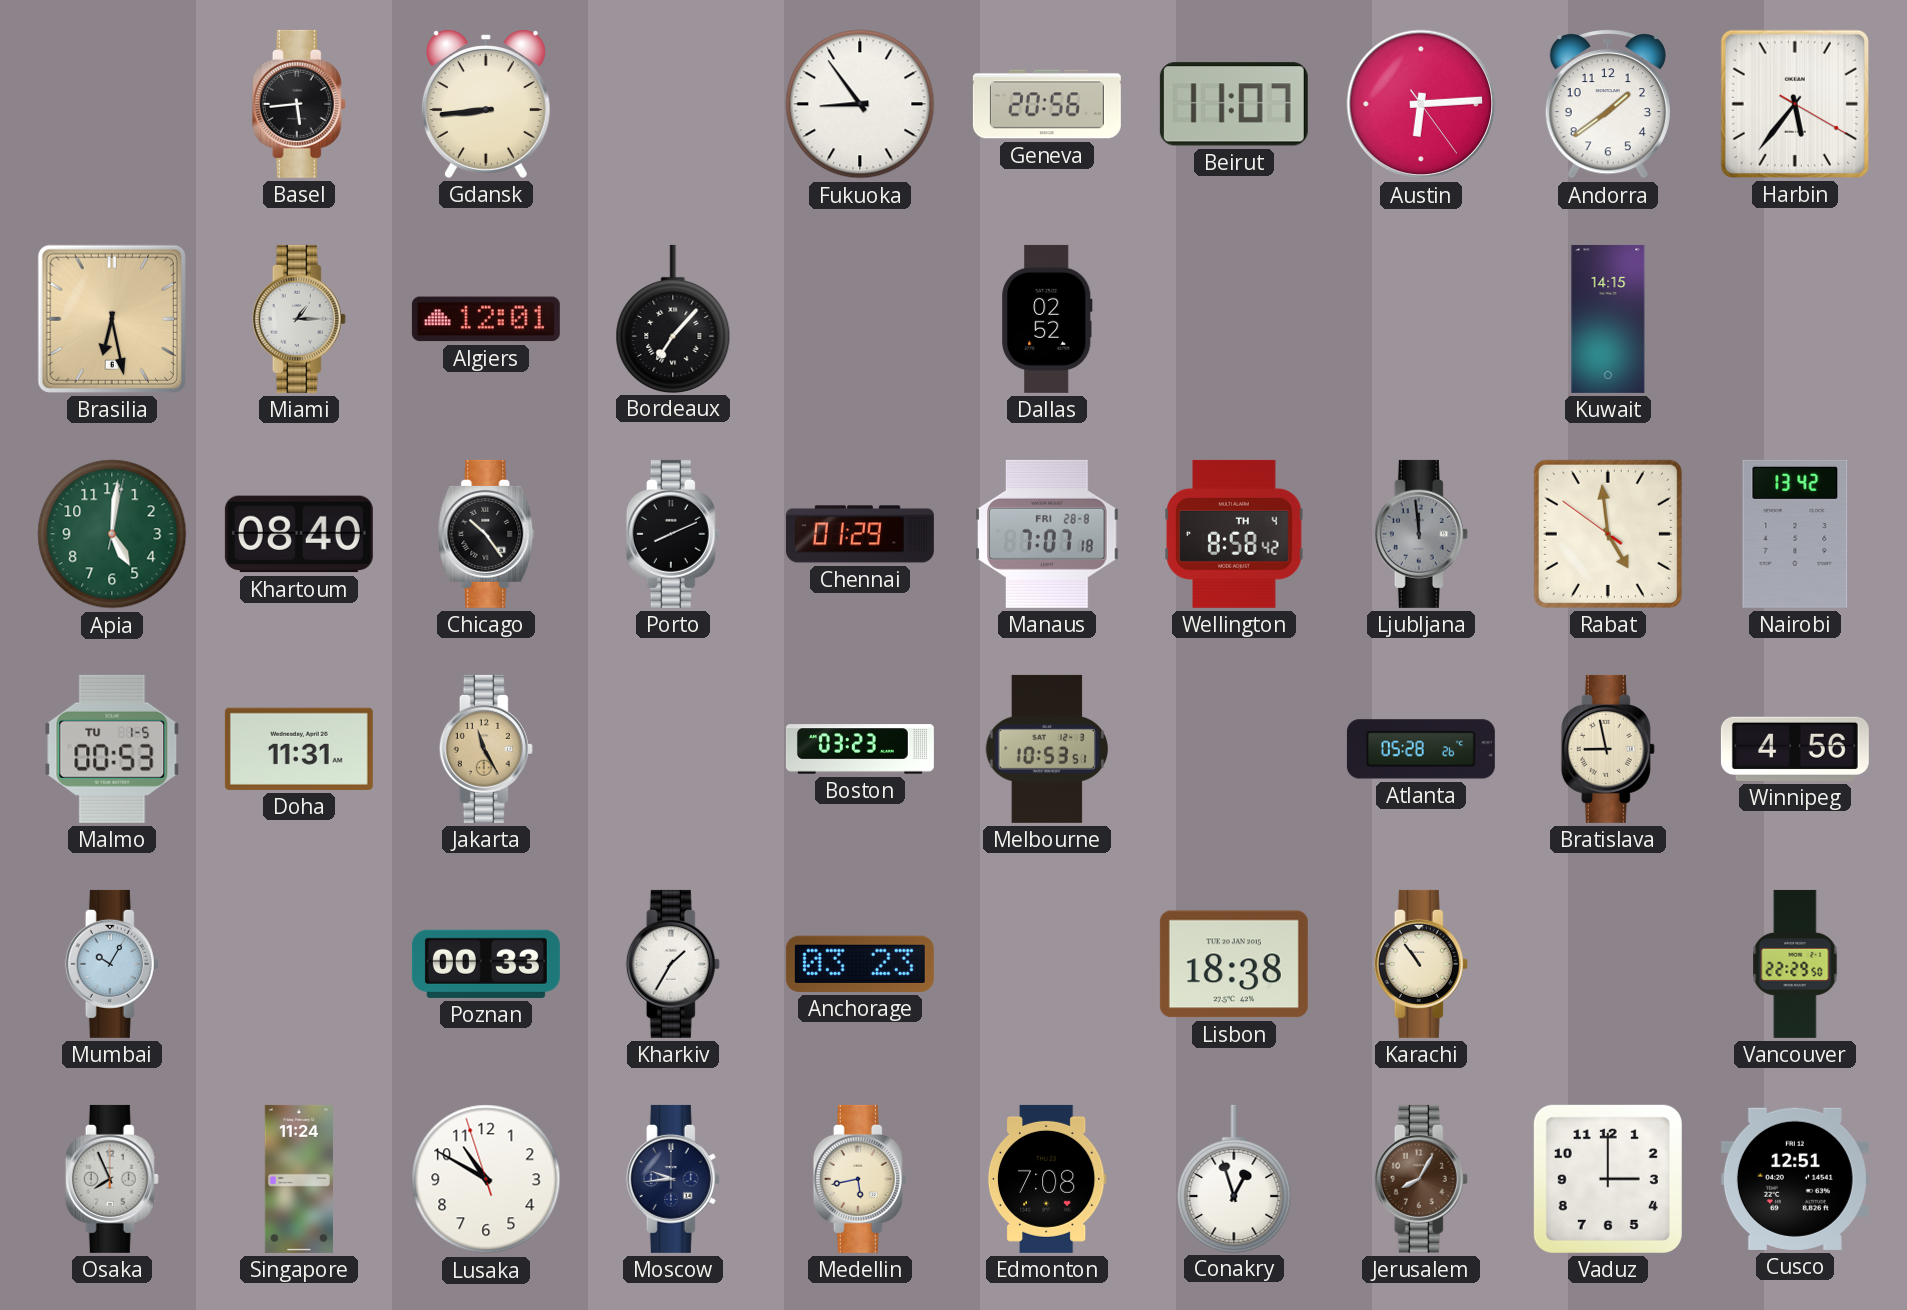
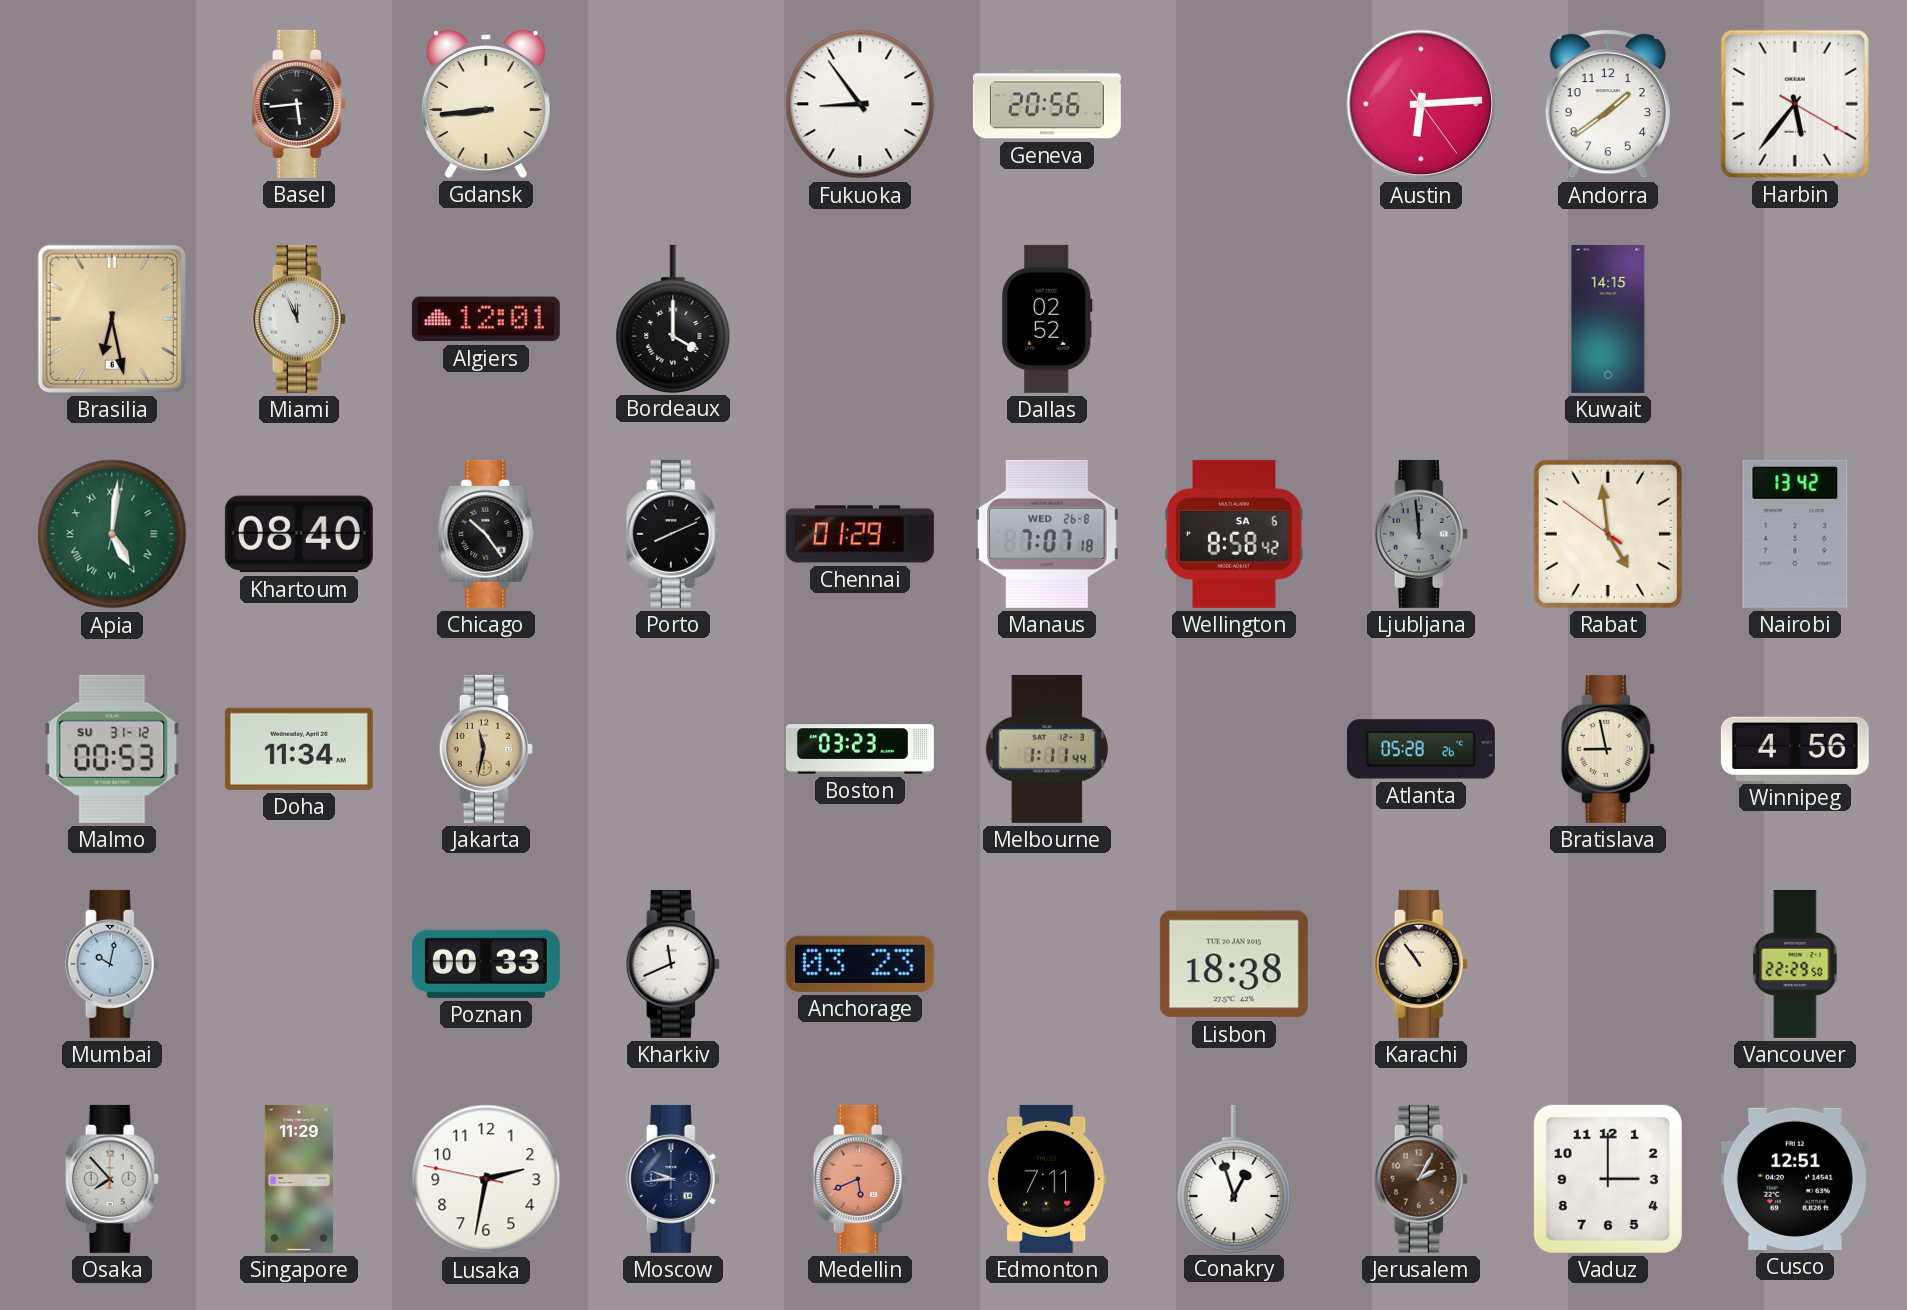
Beirut: 11:07 -> none
Miami: 1:15 -> 11:56
Bordeaux: 7:07 -> 4:00
Apia numerals: Arabic -> Roman
Manaus date: FRI 28-8 -> WED 26-8
Wellington date: TH 4 -> SA 6
Malmo date: TU 1-5 -> SU 31-12
Doha: 11:31 -> 11:34
Jakarta: 11:25 -> 11:32
Melbourne: 10:53 -> 1:11
Mumbai: 10:05 -> 10:02
Kharkiv: 1:35 -> 11:41
Osaka: 7:56 -> 7:53
Singapore: 11:24 -> 11:29
Lusaka: 10:49 -> 2:31
Medellin: 5:43 -> 5:41
Medellin dial: cream -> salmon
Edmonton: 7:08 -> 7:11
Jerusalem: 8:05 -> 2:05
